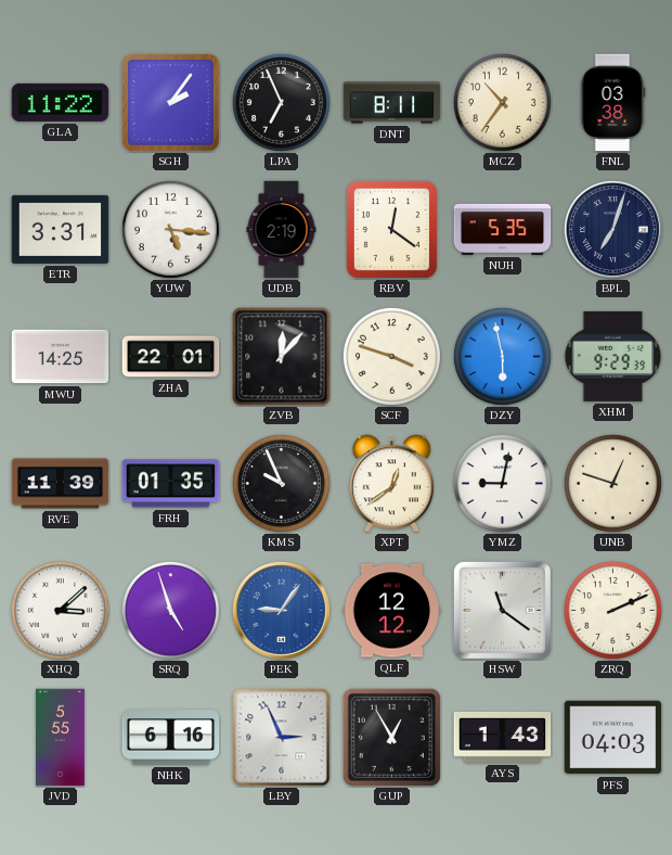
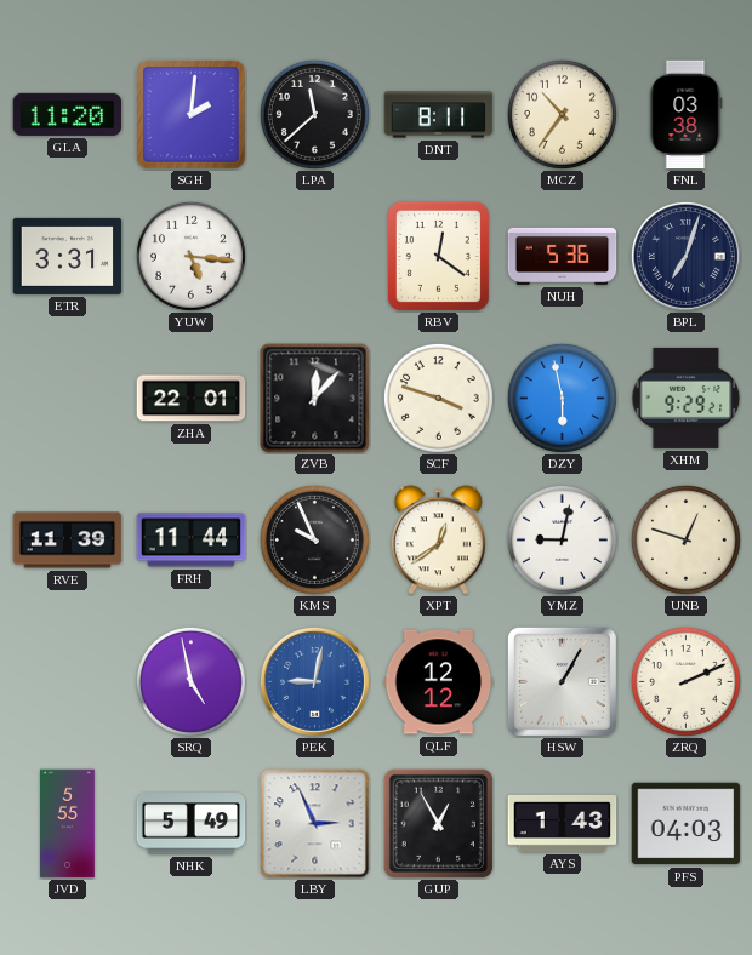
GLA: 11:22 -> 11:20
SGH: 2:06 -> 2:01
LPA: 6:56 -> 11:38
UDB: 2:19 -> none
NUH: 5:35 -> 5:36
MWU: 14:25 -> none
XHM: 9:29:39 -> 9:29:21
FRH: 01:35 -> 11:44
XHQ: 3:08 -> none
SRQ: 4:57 -> 4:58
PEK: 9:06 -> 9:02
HSW: 11:21 -> 1:05
NHK: 6:16 -> 5:49
